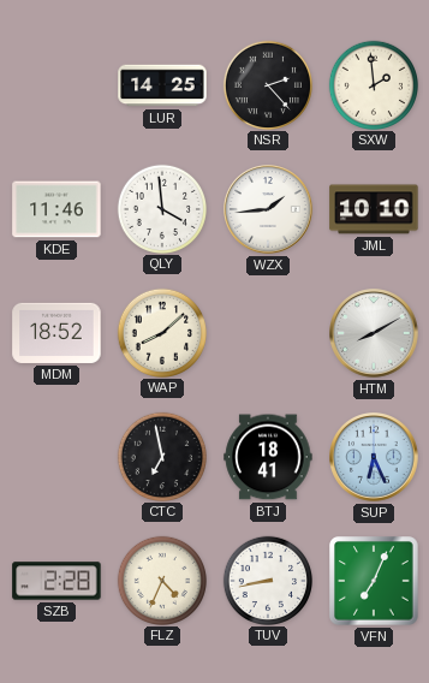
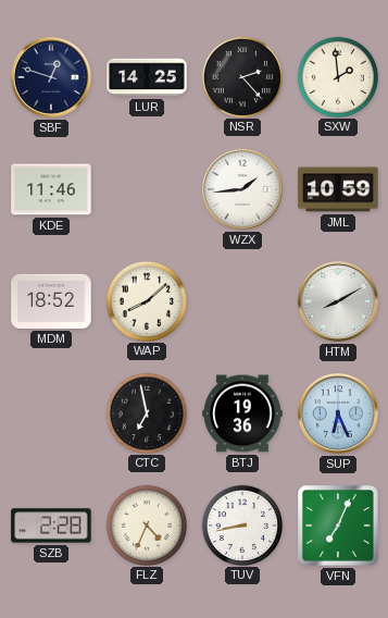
SBF: none -> 12:48
QLY: 3:59 -> none
JML: 10:10 -> 10:59
BTJ: 18:41 -> 19:36
